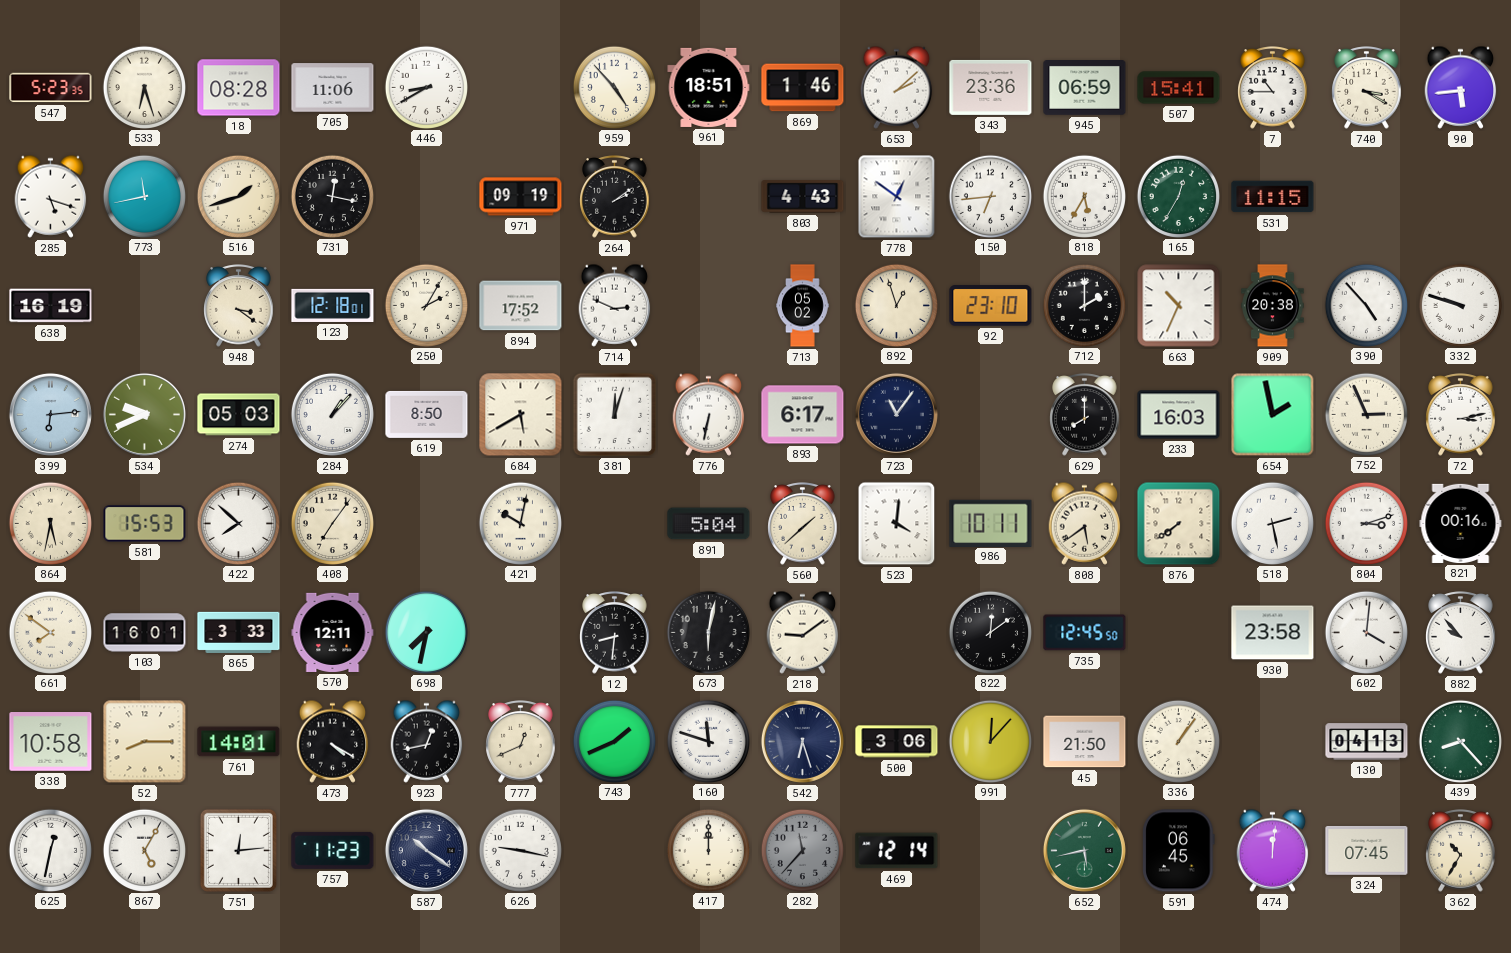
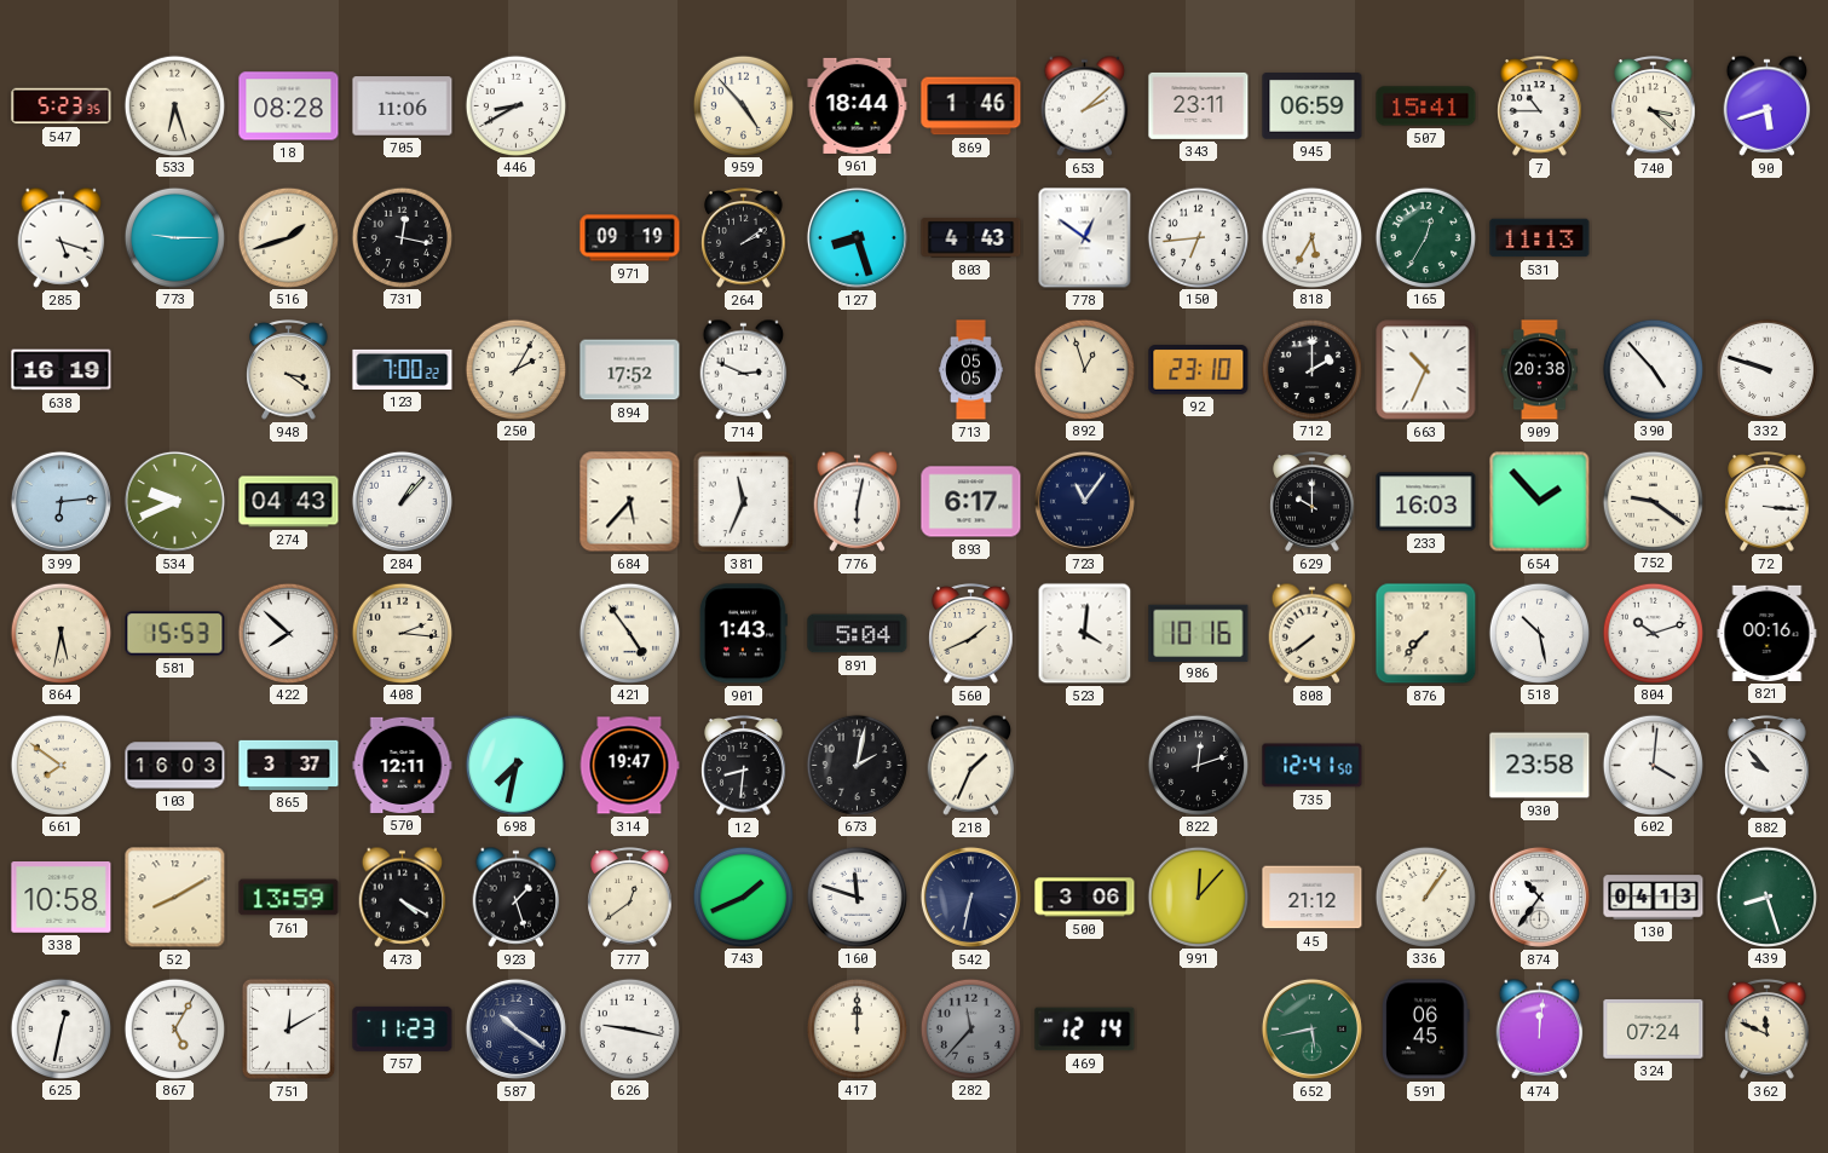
961: 18:51 -> 18:44
343: 23:36 -> 23:11
740: 3:20 -> 3:22
90: 5:44 -> 5:42
773: 11:43 -> 9:15
127: none -> 8:27
531: 11:15 -> 11:13
123: 12:18 -> 7:00
713: 05:02 -> 05:05
274: 05:03 -> 04:43
619: 8:50 -> none
684: 5:40 -> 5:37
381: 12:03 -> 11:34
776: 6:32 -> 6:02
629: 8:00 -> 10:00
654: 1:58 -> 1:53
752: 2:56 -> 9:21
72: 3:13 -> 3:16
408: 7:06 -> 2:16
421: 10:02 -> 4:54
901: none -> 1:43
560: 1:38 -> 1:41
986: 10:11 -> 10:16
808: 5:39 -> 7:39
876: 7:39 -> 7:37
518: 2:28 -> 10:28
804: 3:12 -> 10:12
103: 16:01 -> 16:03
865: 3:33 -> 3:37
314: none -> 19:47
673: 6:02 -> 2:02
218: 9:09 -> 1:34
822: 12:09 -> 12:12
735: 12:45 -> 12:41
52: 8:15 -> 8:10
761: 14:01 -> 13:59
923: 12:43 -> 1:27
777: 12:41 -> 12:39
542: 6:27 -> 6:32
45: 21:50 -> 21:12
874: none -> 10:36
439: 8:23 -> 8:27
751: 12:14 -> 12:10
324: 07:45 -> 07:24
362: 10:35 -> 11:49
